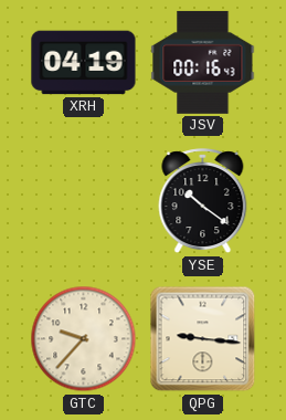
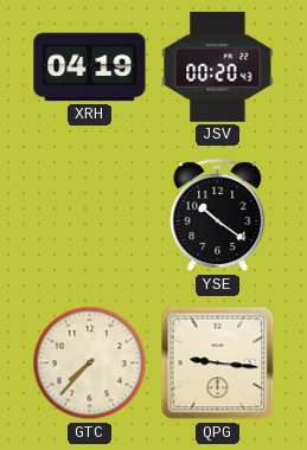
JSV: 00:16 -> 00:20
GTC: 9:37 -> 7:37
